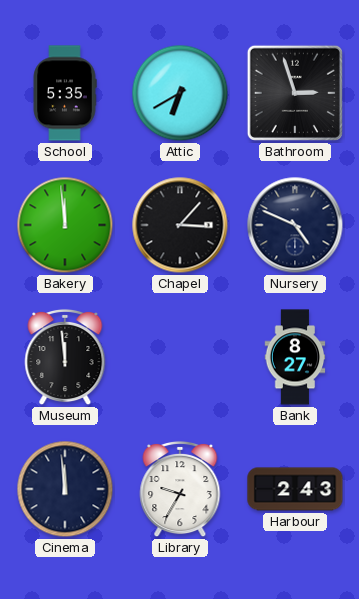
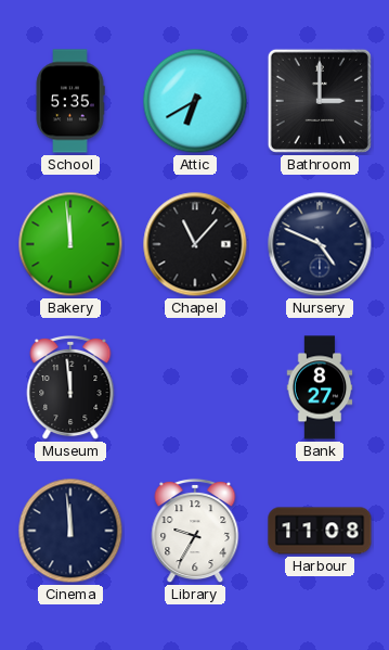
Bathroom: 2:57 -> 3:00
Chapel: 3:07 -> 11:07
Harbour: 2:43 -> 11:08
